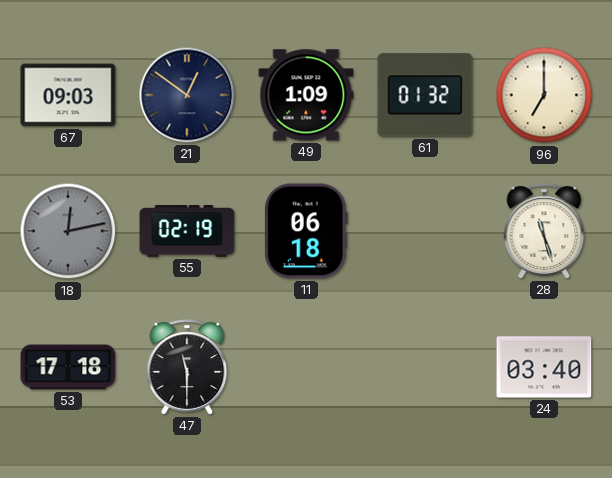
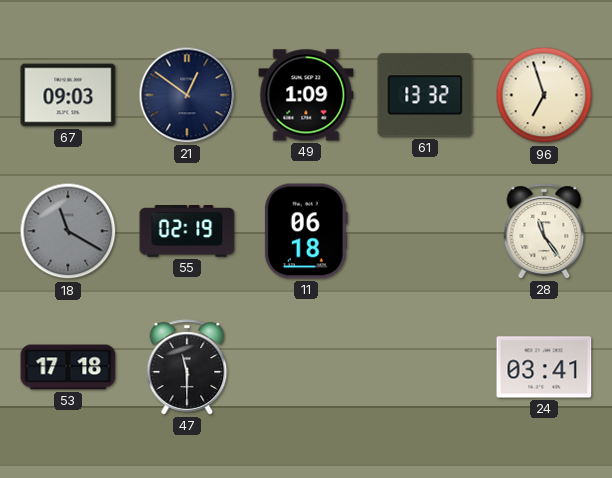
61: 01:32 -> 13:32
96: 7:00 -> 6:57
18: 12:13 -> 11:20
28: 11:27 -> 11:24
24: 03:40 -> 03:41
